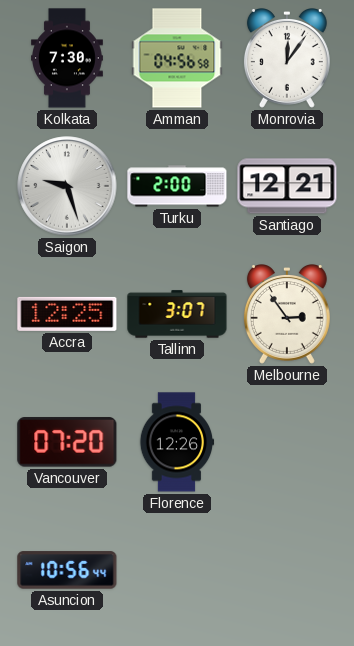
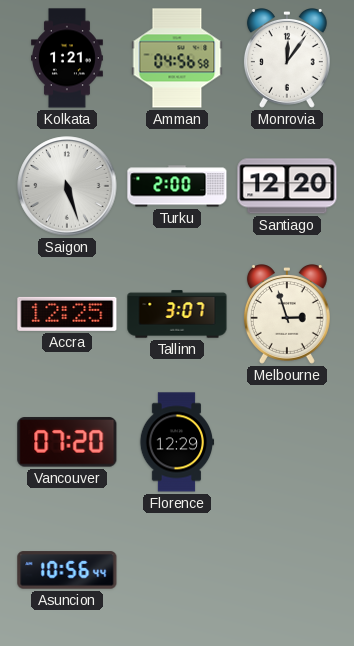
Kolkata: 7:30 -> 1:21
Saigon: 9:27 -> 5:27
Santiago: 12:21 -> 12:20
Melbourne: 2:54 -> 2:57
Florence: 12:26 -> 12:29
